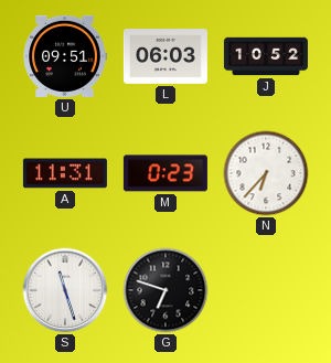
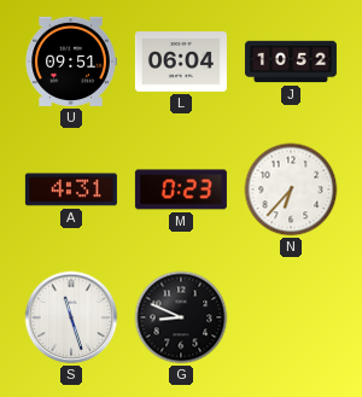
L: 06:03 -> 06:04
A: 11:31 -> 4:31
G: 6:48 -> 8:49
